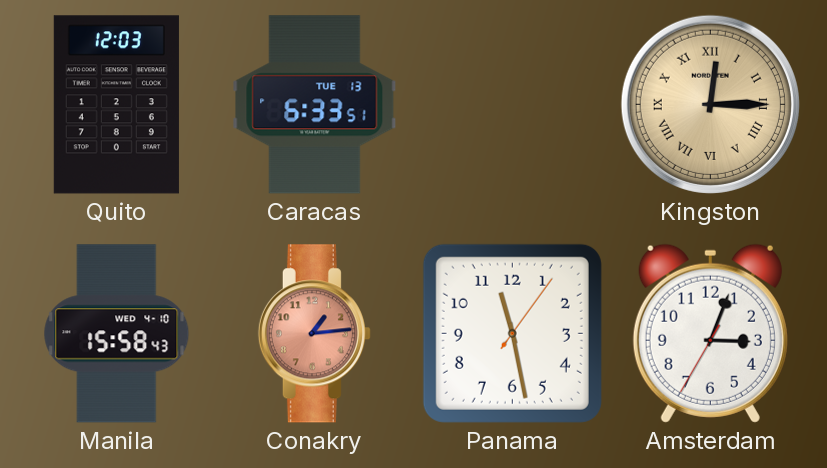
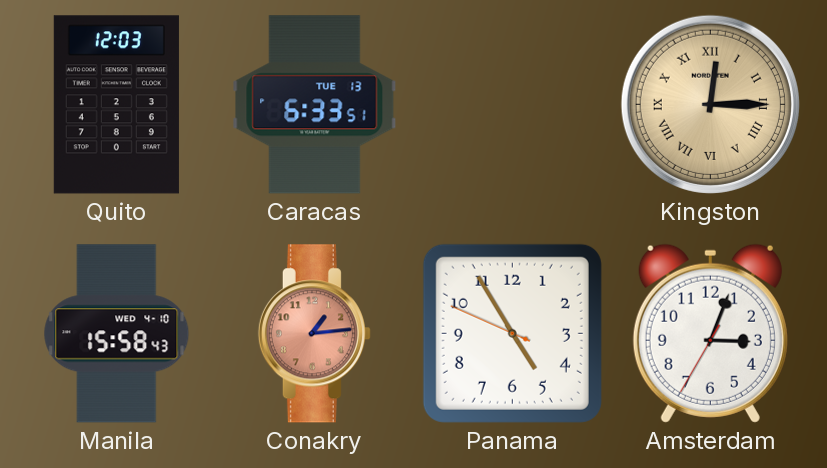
Panama: 11:28 -> 4:54
